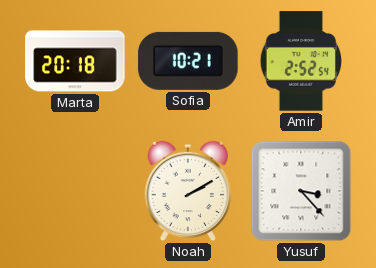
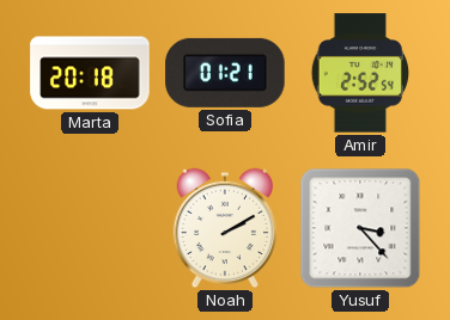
Sofia: 10:21 -> 01:21
